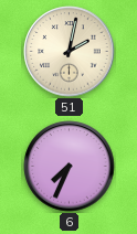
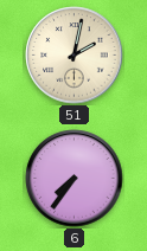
6: 7:34 -> 7:36
